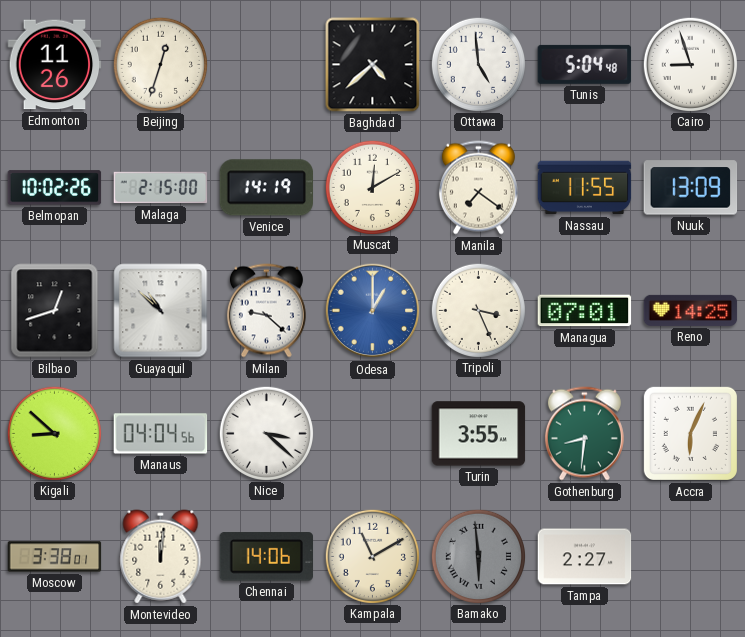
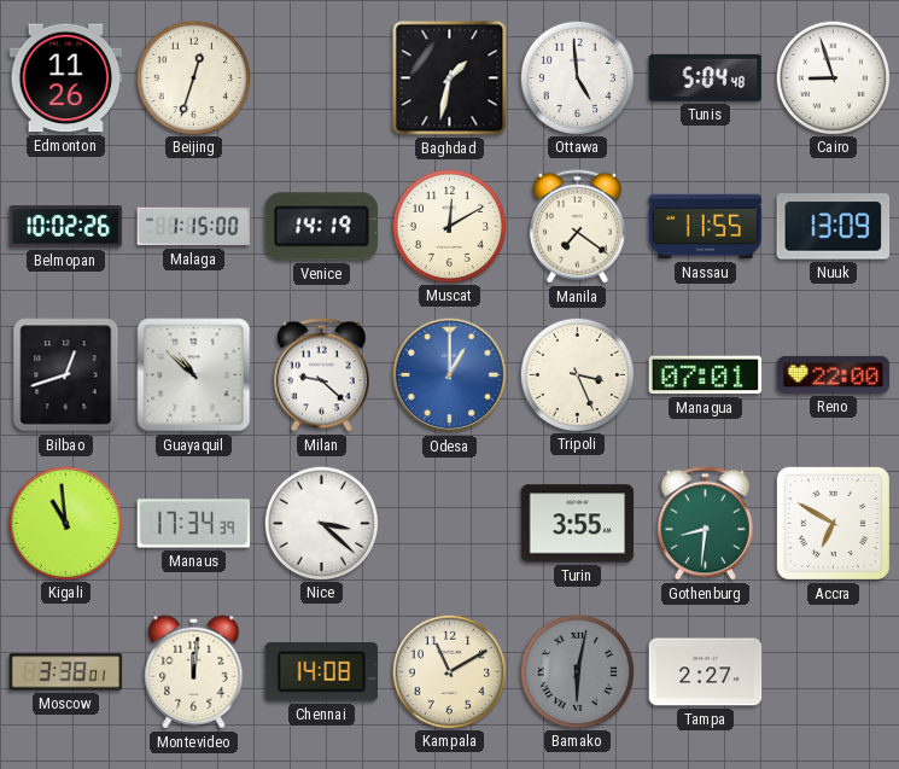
Baghdad: 4:38 -> 1:32
Malaga: 2:15 -> 1:15
Reno: 14:25 -> 22:00
Kigali: 8:52 -> 10:59
Manaus: 04:04 -> 17:34
Accra: 6:04 -> 6:50
Chennai: 14:06 -> 14:08
Bamako: 5:59 -> 6:02
